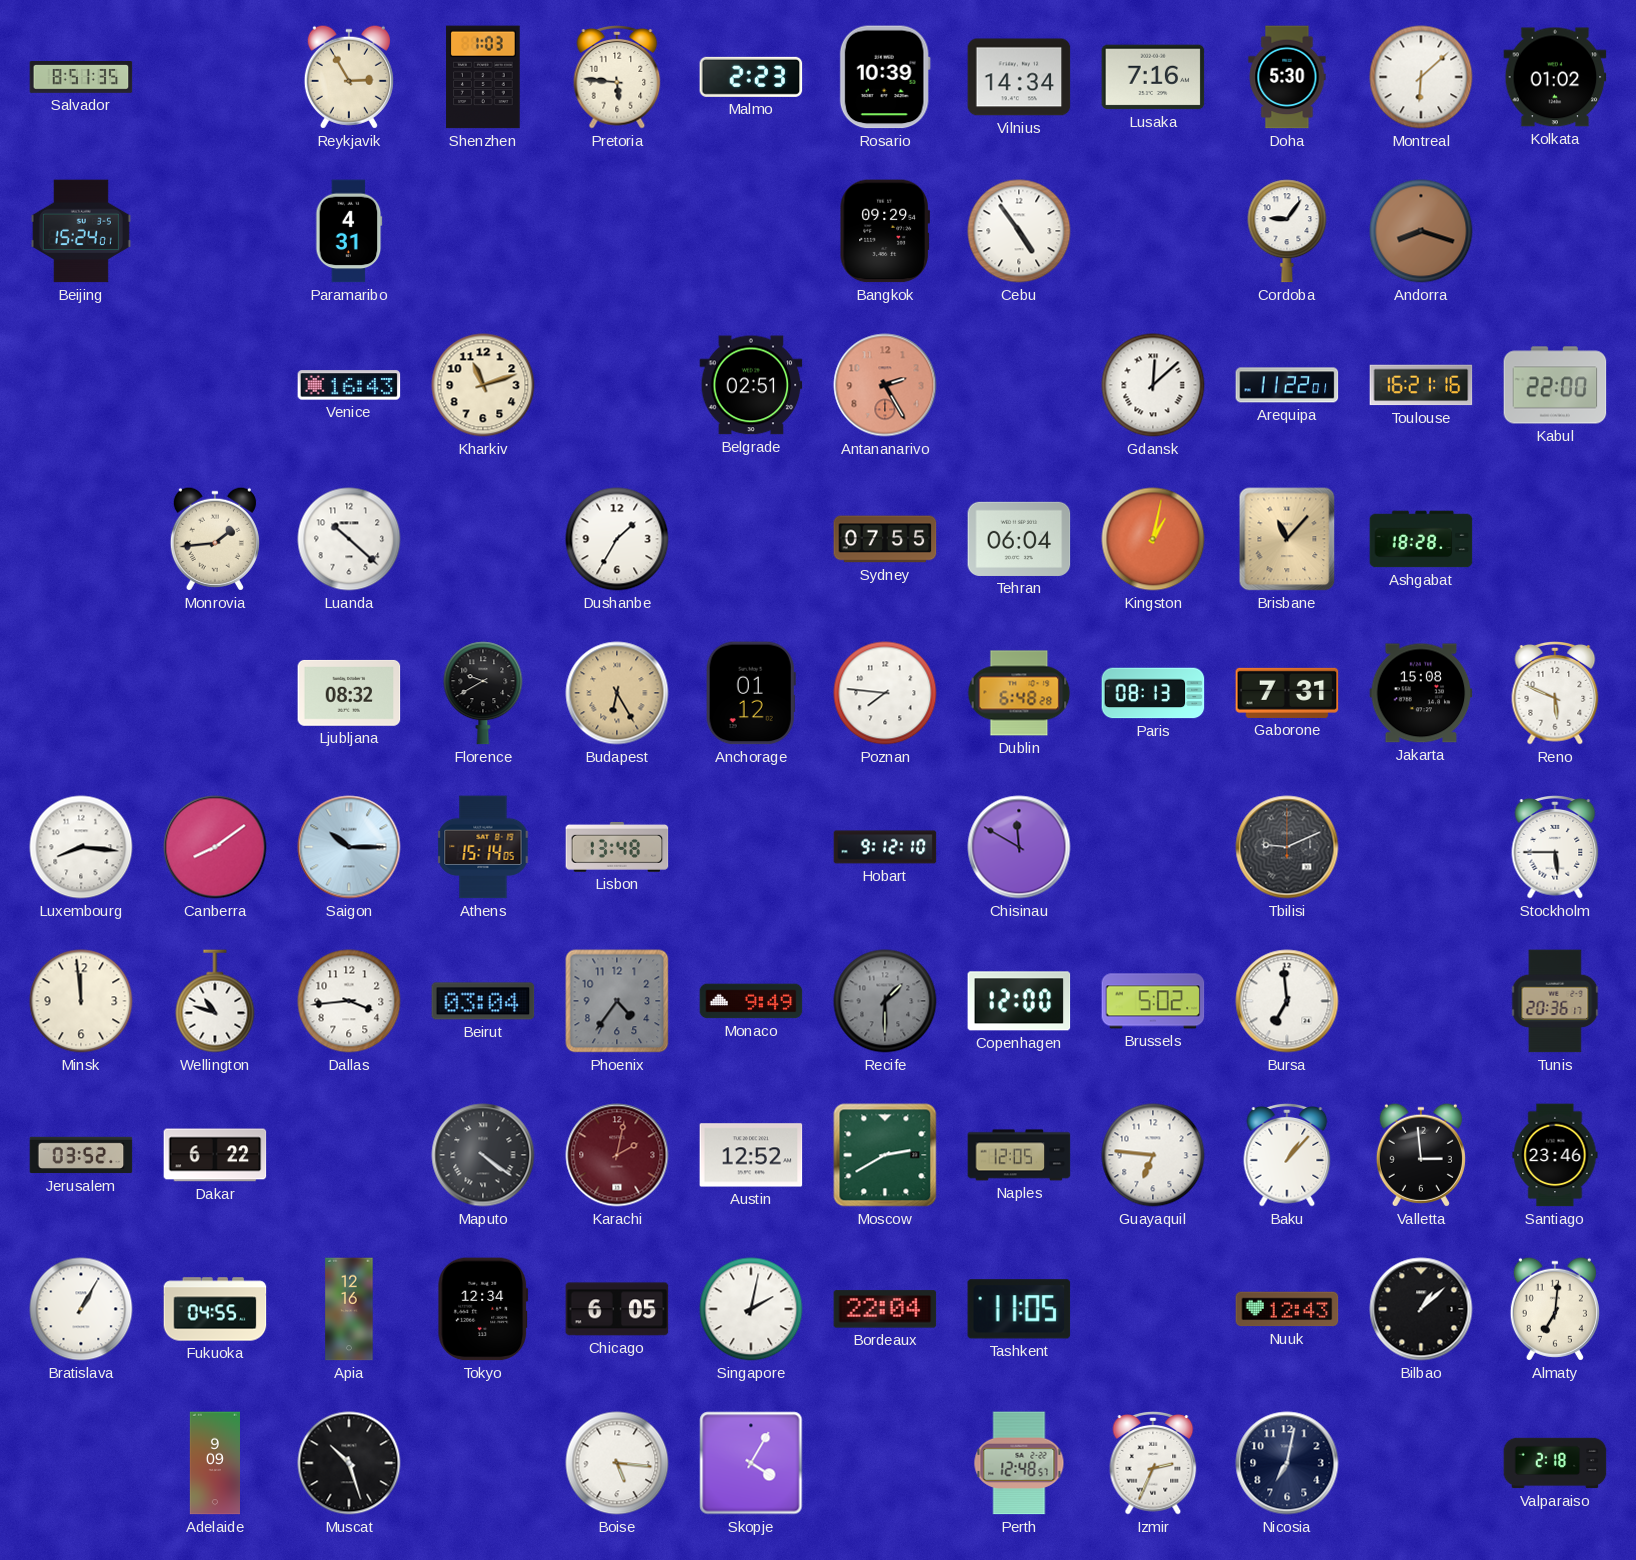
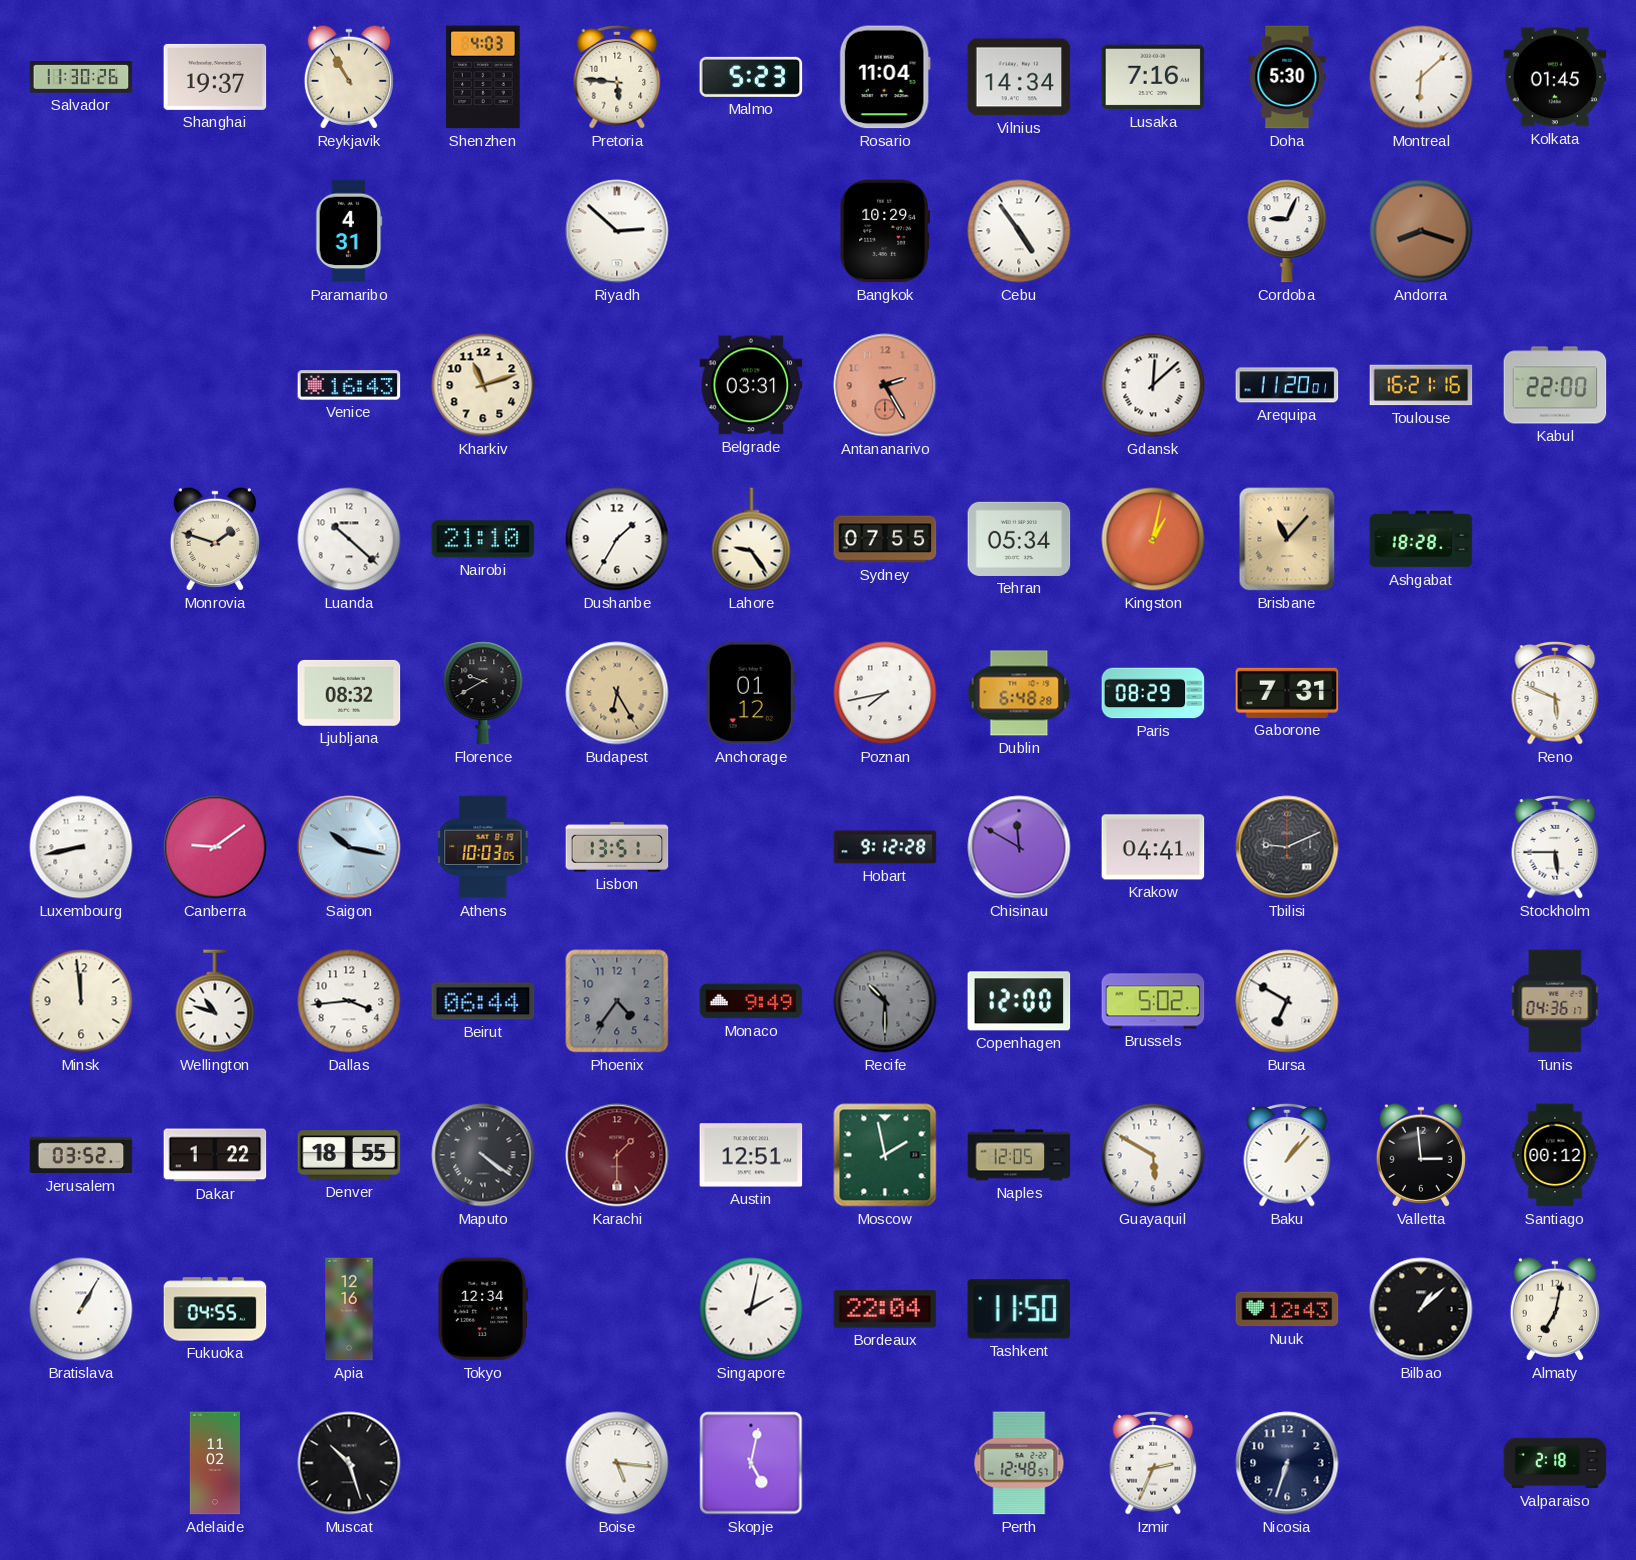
Salvador: 8:51 -> 11:30
Shanghai: none -> 19:37
Reykjavik: 2:55 -> 10:55
Shenzhen: 1:03 -> 4:03
Malmo: 2:23 -> 5:23
Rosario: 10:39 -> 11:04
Kolkata: 01:02 -> 01:45
Beijing: 15:24 -> none
Riyadh: none -> 2:52
Bangkok: 09:29 -> 10:29
Cordoba: 9:06 -> 9:04
Belgrade: 02:51 -> 03:31
Arequipa: 11:22 -> 11:20
Monrovia: 1:44 -> 1:48
Nairobi: none -> 21:10
Lahore: none -> 9:24
Tehran: 06:04 -> 05:34
Poznan: 7:46 -> 7:43
Paris: 08:13 -> 08:29
Jakarta: 15:08 -> none
Luxembourg: 8:16 -> 8:43
Canberra: 8:09 -> 9:09
Saigon: 10:15 -> 10:17
Athens: 15:14 -> 10:03
Lisbon: 13:48 -> 13:51
Hobart: 9:12:10 -> 9:12:28
Krakow: none -> 04:41
Beirut: 03:04 -> 06:44
Recife: 1:30 -> 10:30
Bursa: 6:59 -> 6:50
Tunis: 20:36 -> 04:36
Dakar: 6:22 -> 1:22
Denver: none -> 18:55
Karachi: 2:02 -> 1:30
Austin: 12:52 -> 12:51
Moscow: 2:40 -> 1:58
Guayaquil: 6:46 -> 5:50
Santiago: 23:46 -> 00:12
Chicago: 6:05 -> none
Tashkent: 11:05 -> 11:50
Almaty: 7:01 -> 7:02
Adelaide: 9:09 -> 11:02
Skopje: 4:05 -> 5:02
Nicosia: 7:02 -> 6:33
